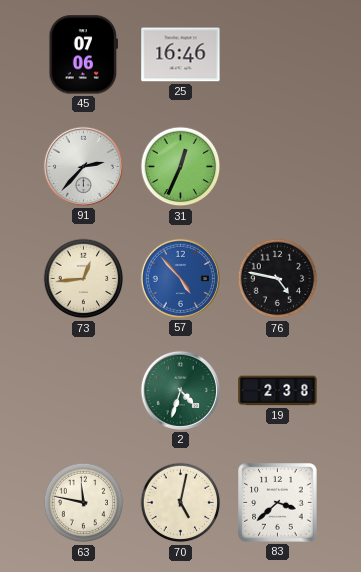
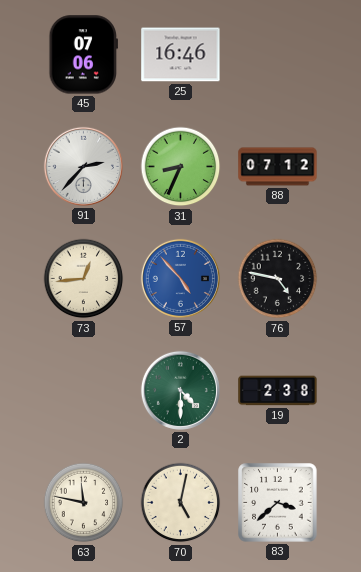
31: 12:34 -> 8:34
88: none -> 07:12
2: 4:33 -> 4:30
